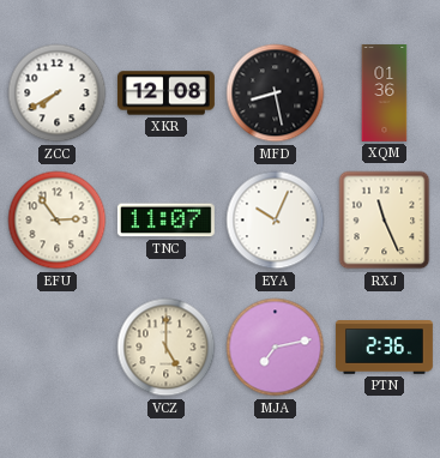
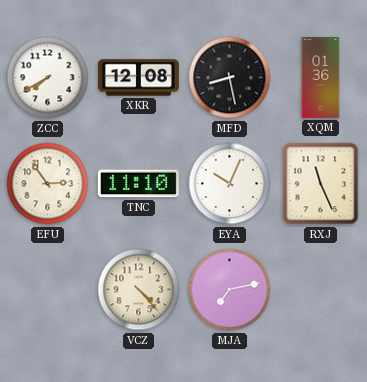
TNC: 11:07 -> 11:10
VCZ: 5:00 -> 4:23
PTN: 2:36 -> none
